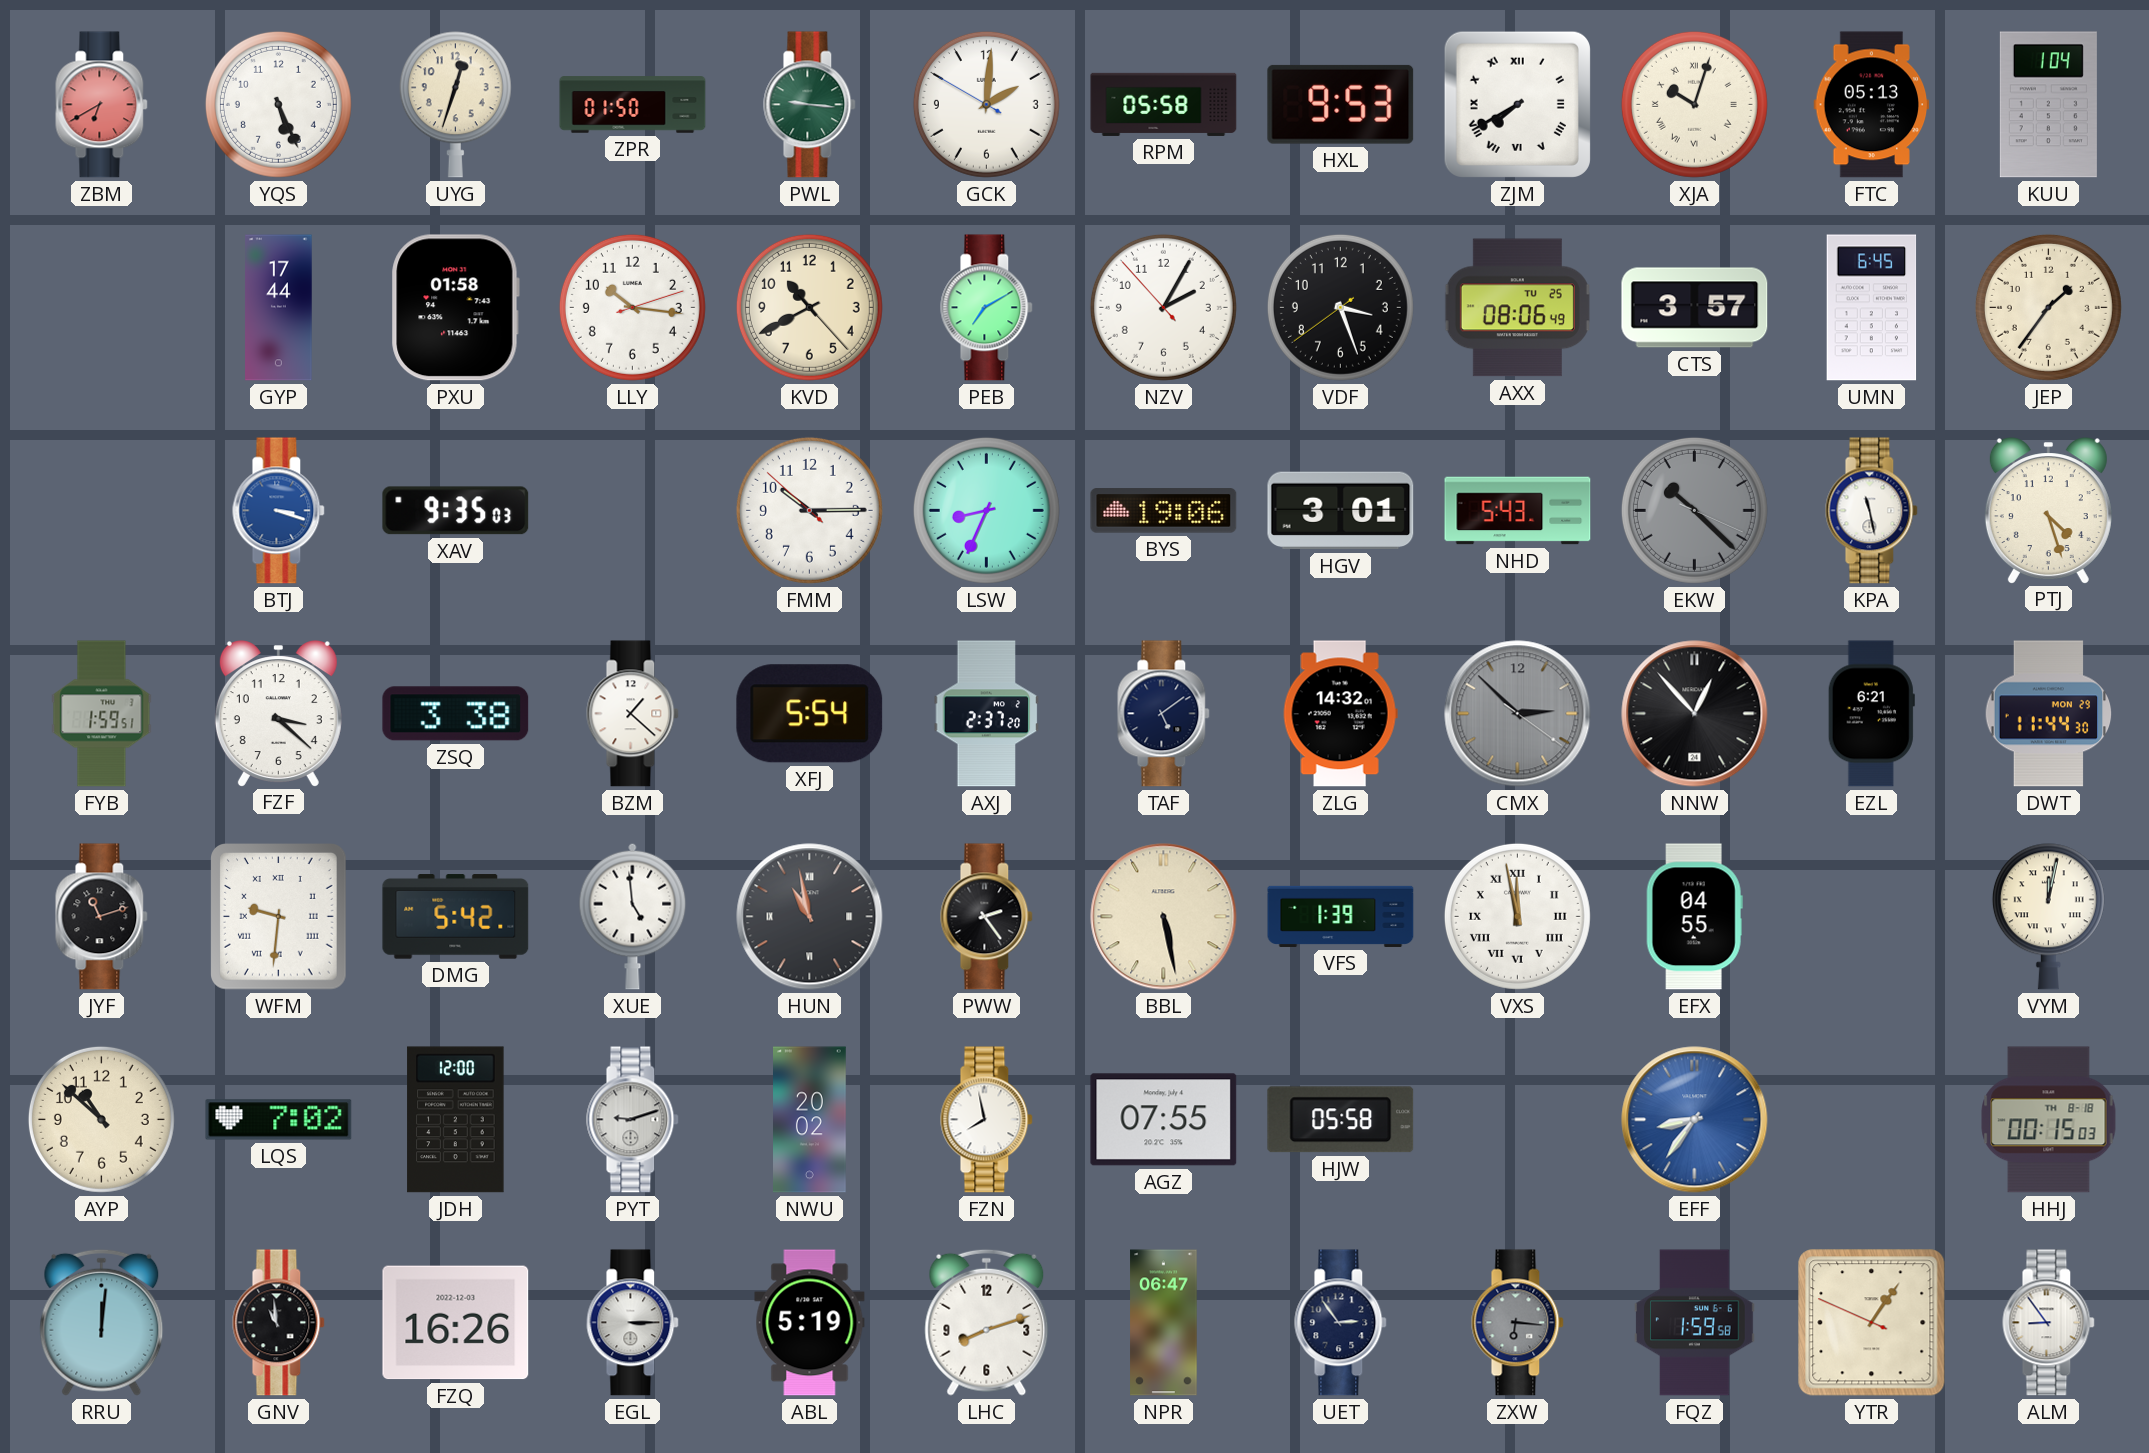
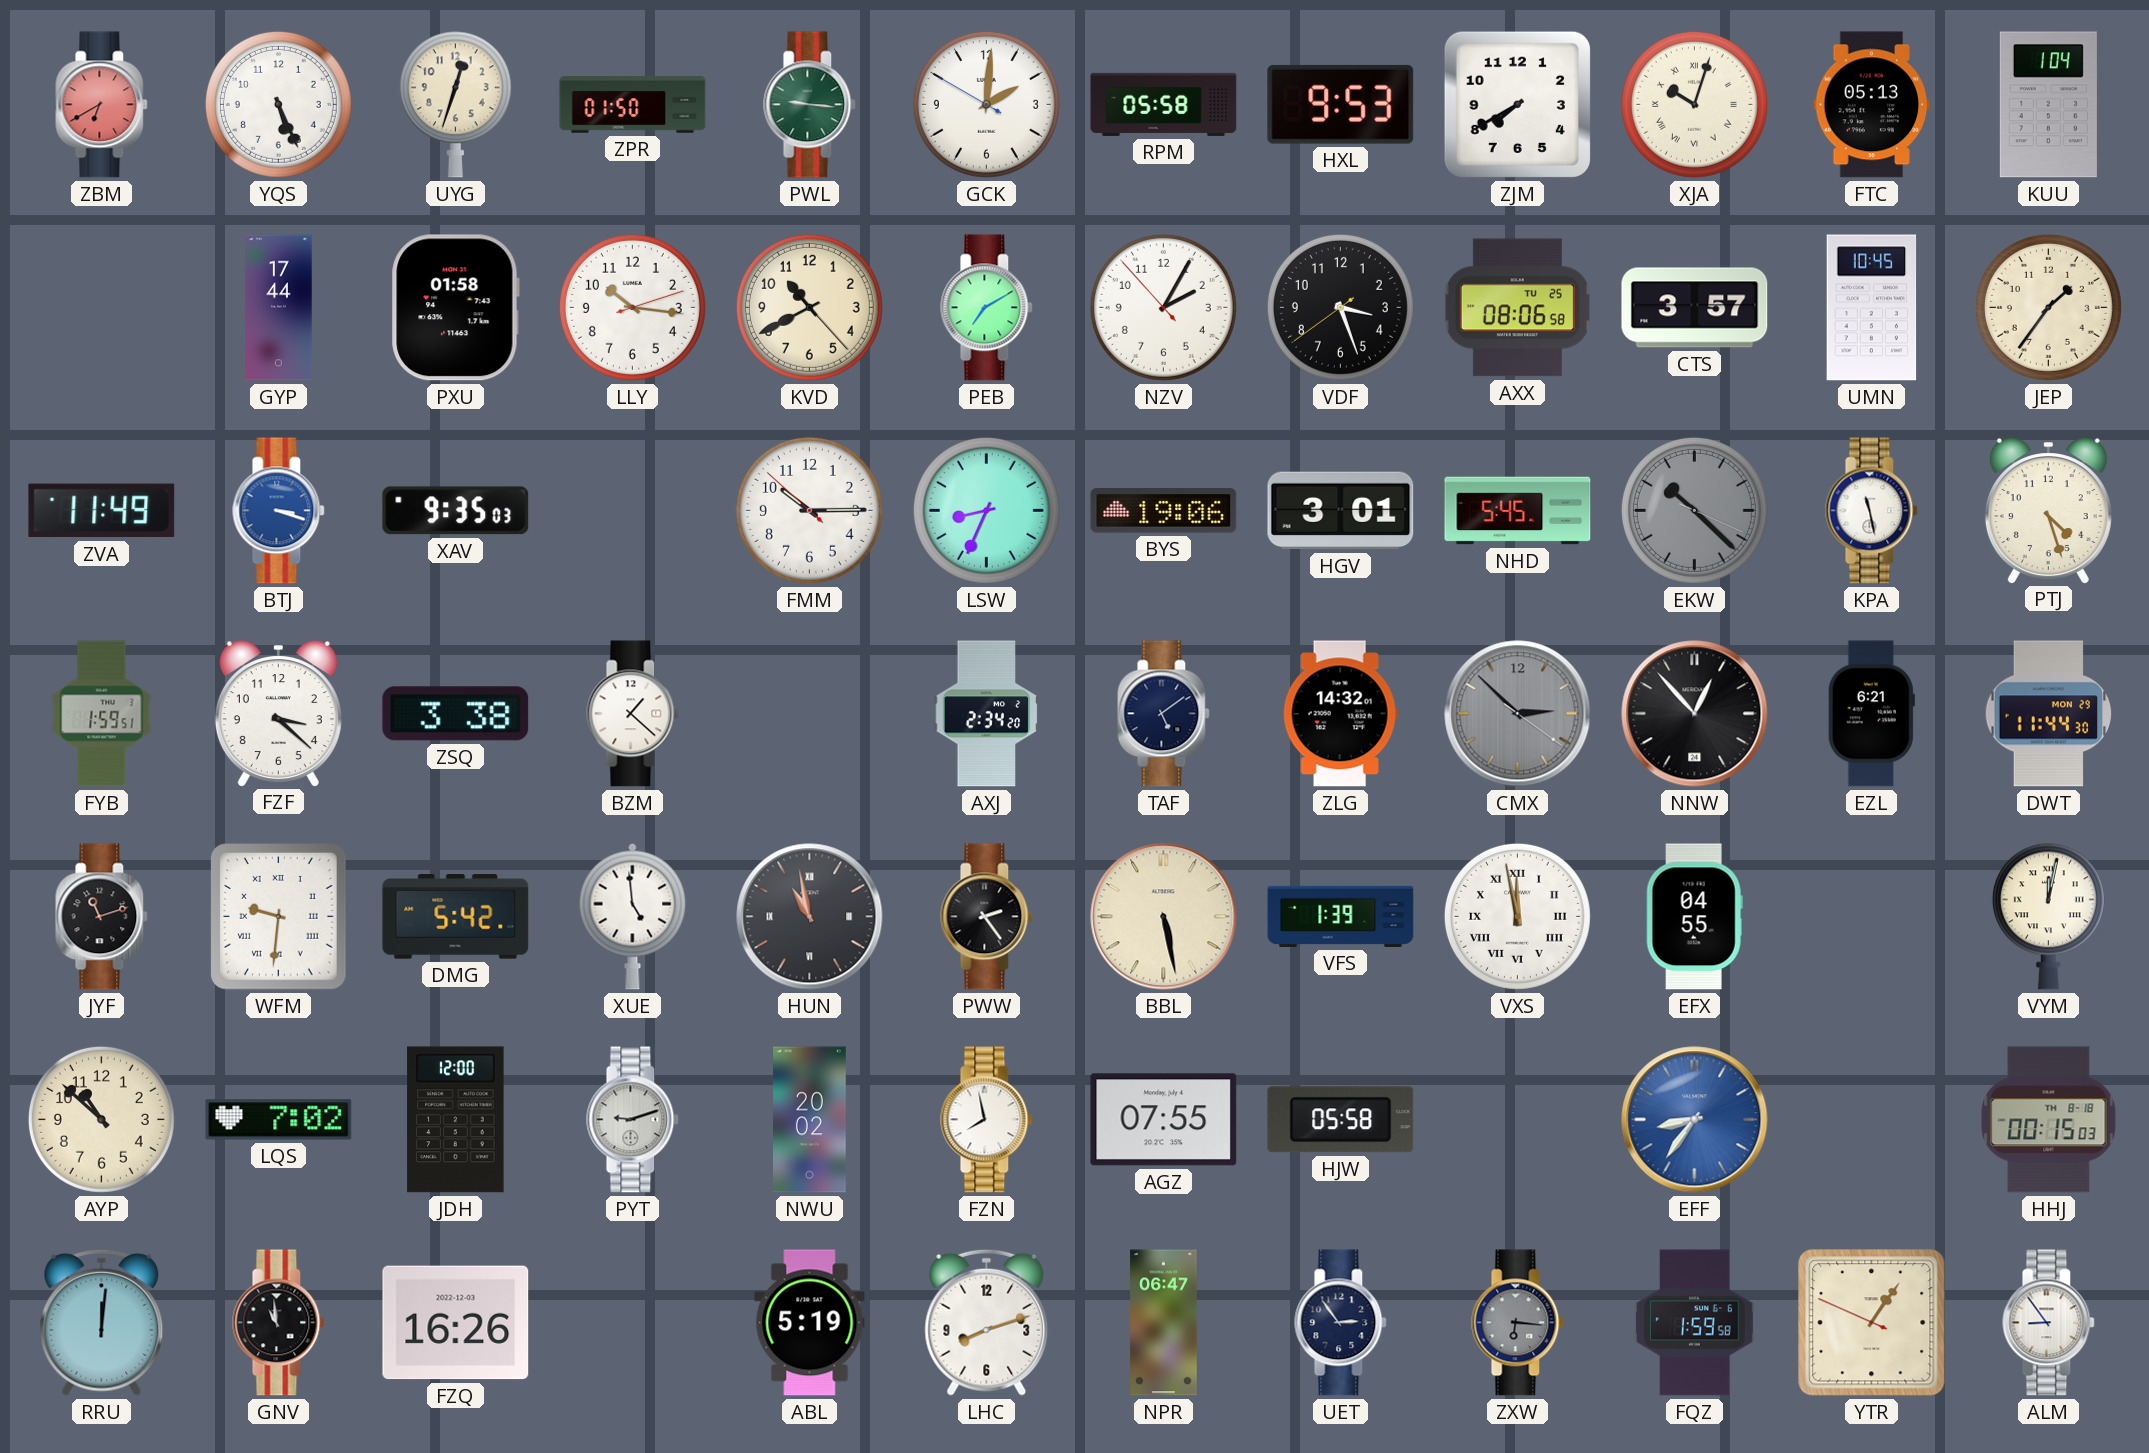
ZJM numerals: Roman -> Arabic
AXX: 08:06:49 -> 08:06:58
UMN: 6:45 -> 10:45
ZVA: none -> 11:49
NHD: 5:43 -> 5:45
XFJ: 5:54 -> none
AXJ: 2:37 -> 2:34
EGL: 3:15 -> none
